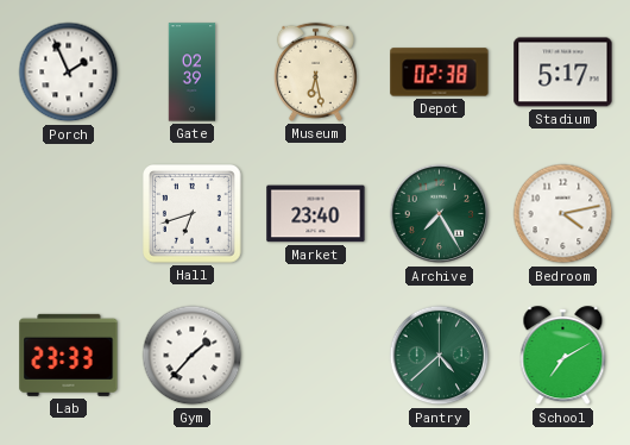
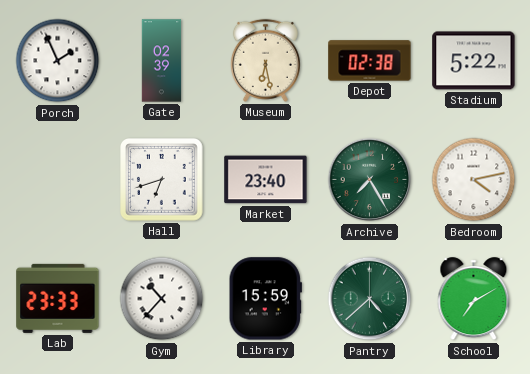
Stadium: 5:17 -> 5:22
Gym: 1:37 -> 10:37
Library: none -> 15:59
